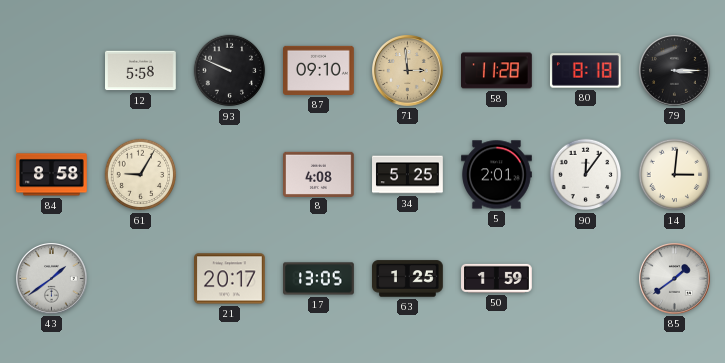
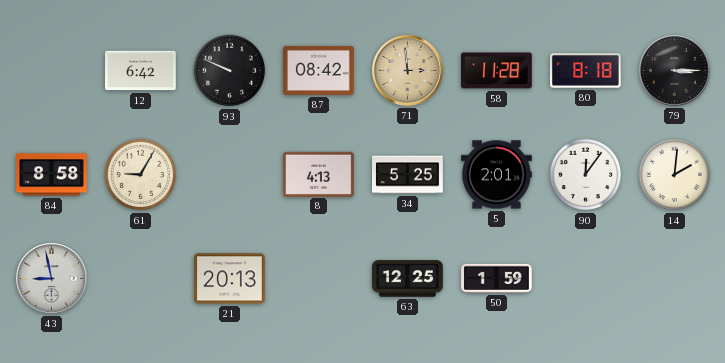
12: 5:58 -> 6:42
87: 09:10 -> 08:42
8: 4:08 -> 4:13
14: 3:01 -> 2:01
43: 1:39 -> 8:58
21: 20:17 -> 20:13
17: 13:05 -> none
63: 1:25 -> 12:25
85: 1:39 -> none
